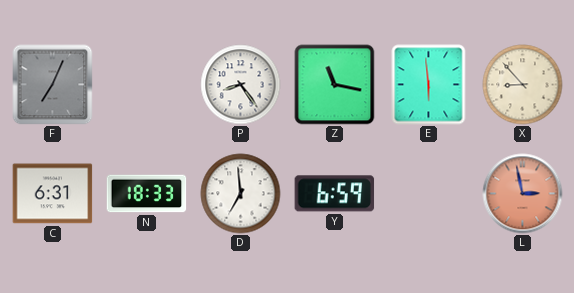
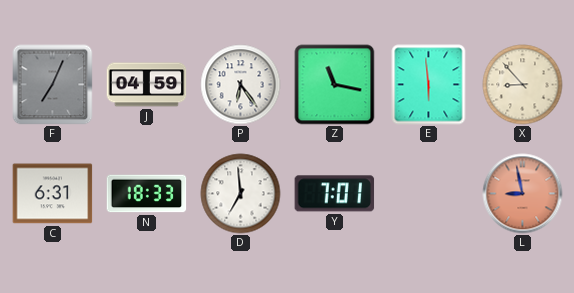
J: none -> 04:59
P: 8:24 -> 6:24
Y: 6:59 -> 7:01
L: 2:58 -> 8:58
